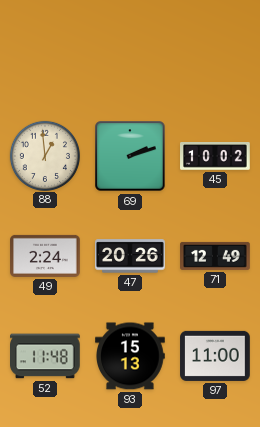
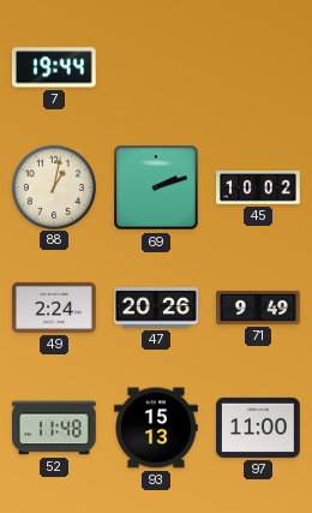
7: none -> 19:44
88: 12:59 -> 1:02
71: 12:49 -> 9:49
